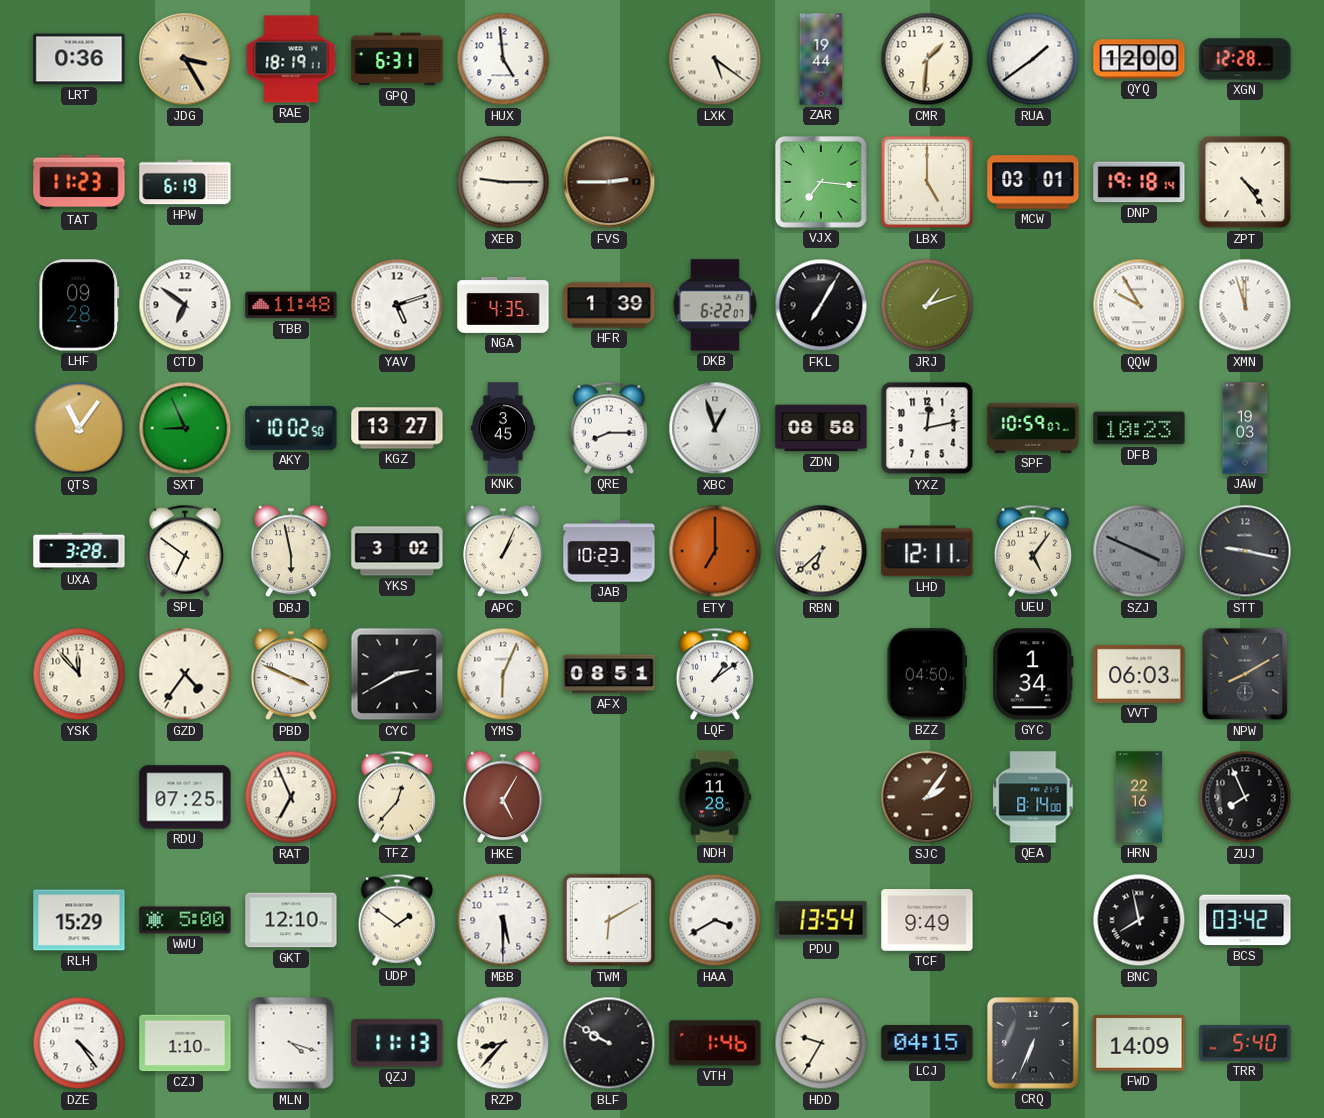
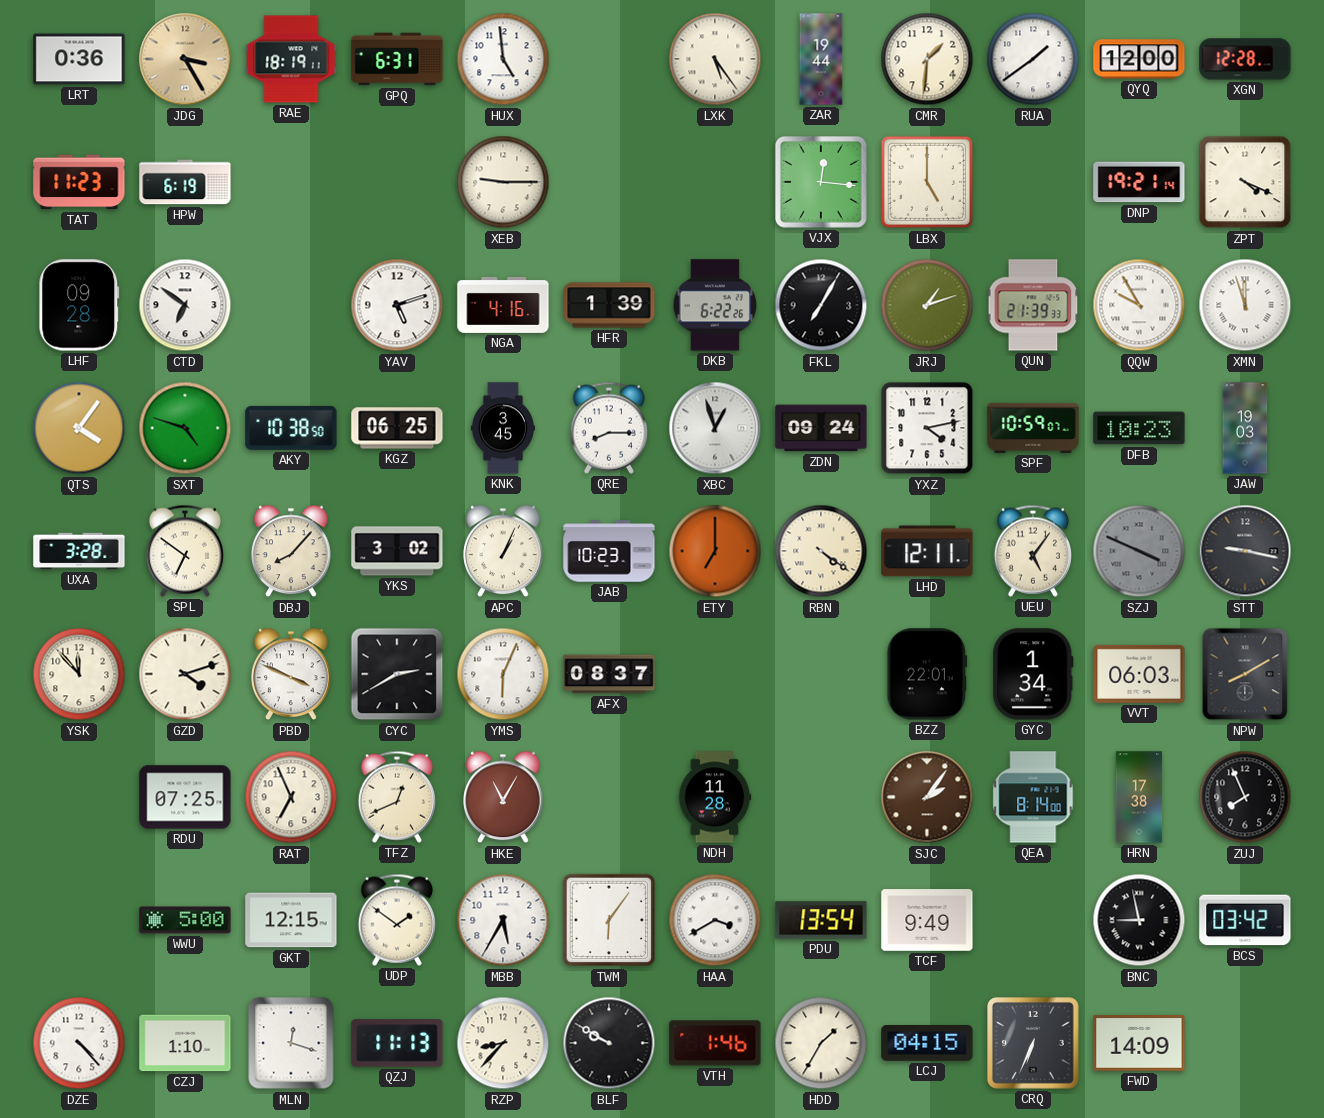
LXK: 5:21 -> 5:24
FVS: 2:45 -> none
VJX: 7:16 -> 12:16
MCW: 03:01 -> none
DNP: 19:18 -> 19:21
ZPT: 4:24 -> 4:19
TBB: 11:48 -> none
NGA: 4:35 -> 4:16
DKB: 6:22:07 -> 6:22:26
QUN: none -> 21:39
QTS: 11:06 -> 4:06
SXT: 8:56 -> 4:48
AKY: 10:02 -> 10:38
KGZ: 13:27 -> 06:25
ZDN: 08:58 -> 09:24
YXZ: 12:13 -> 4:13
DBJ: 5:58 -> 8:07
RBN: 6:38 -> 4:21
GZD: 4:36 -> 4:12
AFX: 08:51 -> 08:37
LQF: 1:09 -> none
BZZ: 04:50 -> 22:01
TFZ: 12:37 -> 12:41
HKE: 5:05 -> 11:05
HRN: 22:16 -> 17:38
RLH: 15:29 -> none
GKT: 12:10 -> 12:15
MBB: 5:30 -> 5:35
TWM: 6:10 -> 6:06
BNC: 7:58 -> 8:58
DZE: 4:24 -> 4:23
MLN: 4:18 -> 12:18
HDD: 9:35 -> 1:35
TRR: 5:40 -> none
